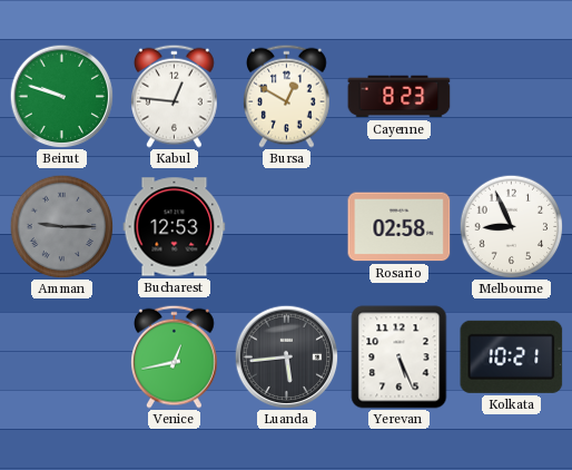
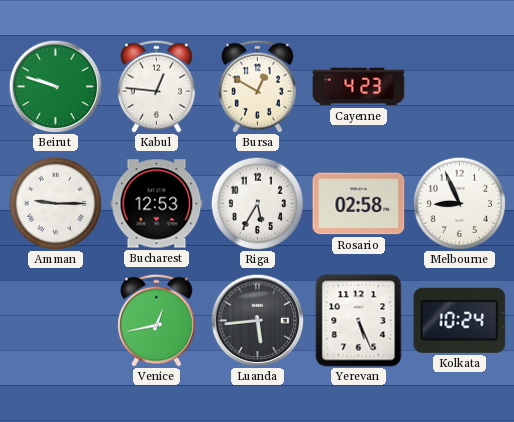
Cayenne: 8:23 -> 4:23
Amman dial: grey -> white
Riga: none -> 5:35
Kolkata: 10:21 -> 10:24
